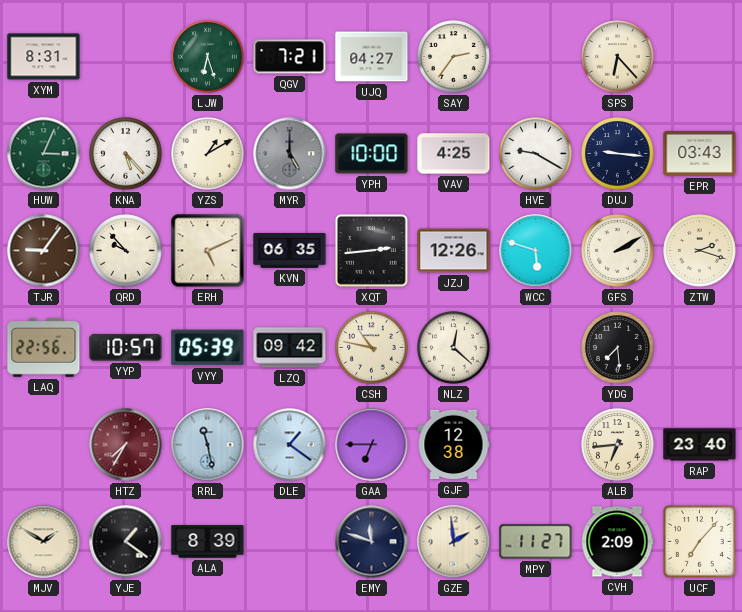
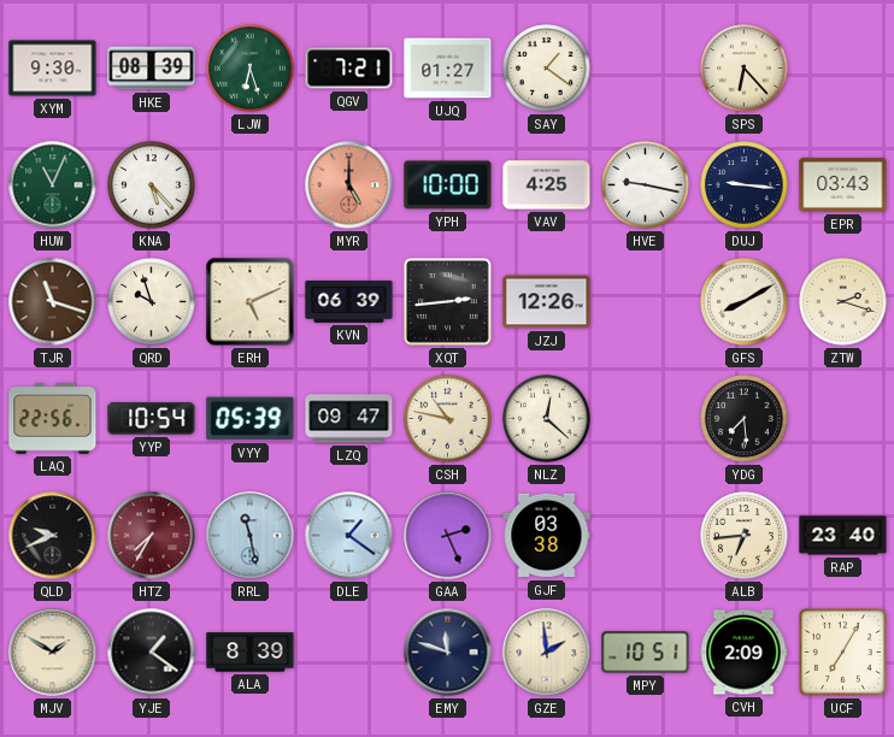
XYM: 8:31 -> 9:30
HKE: none -> 08:39
UJQ: 04:27 -> 01:27
SAY: 2:36 -> 1:21
HUW: 3:04 -> 11:04
YZS: 1:10 -> none
MYR dial: grey -> salmon
HVE: 9:20 -> 9:17
TJR: 9:06 -> 11:18
QRD: 9:53 -> 9:57
KVN: 06:35 -> 06:39
WCC: 5:48 -> none
GFS: 2:10 -> 8:10
YYP: 10:57 -> 10:54
LZQ: 09:42 -> 09:47
QLD: none -> 9:41
GAA: 6:45 -> 2:26
GJF: 12:38 -> 03:38
MPY: 11:27 -> 10:51
UCF: 7:07 -> 7:05
